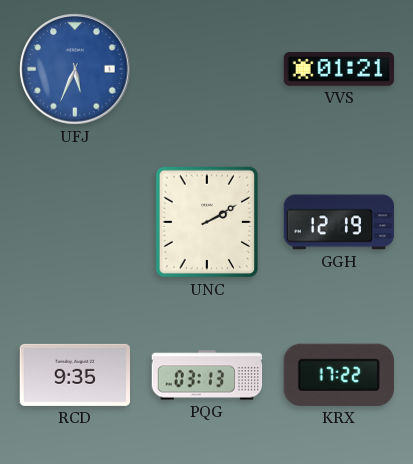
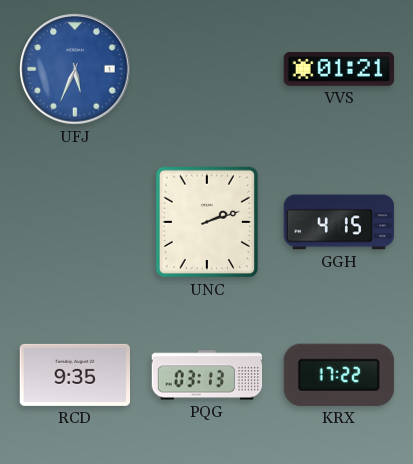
UNC: 2:10 -> 2:12
GGH: 12:19 -> 4:15
